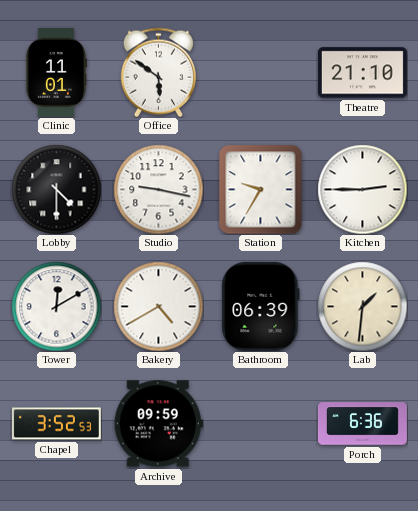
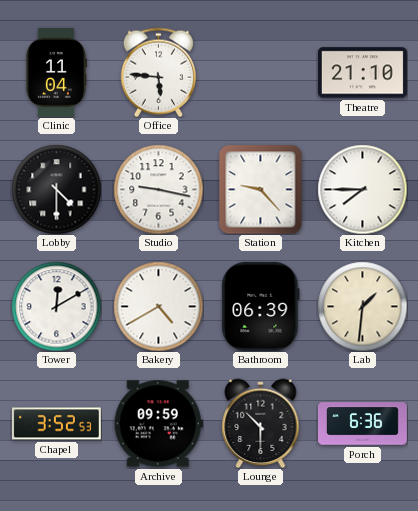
Clinic: 11:01 -> 11:04
Office: 5:51 -> 5:46
Station: 9:35 -> 9:23
Kitchen: 2:45 -> 7:45
Lounge: none -> 10:30
